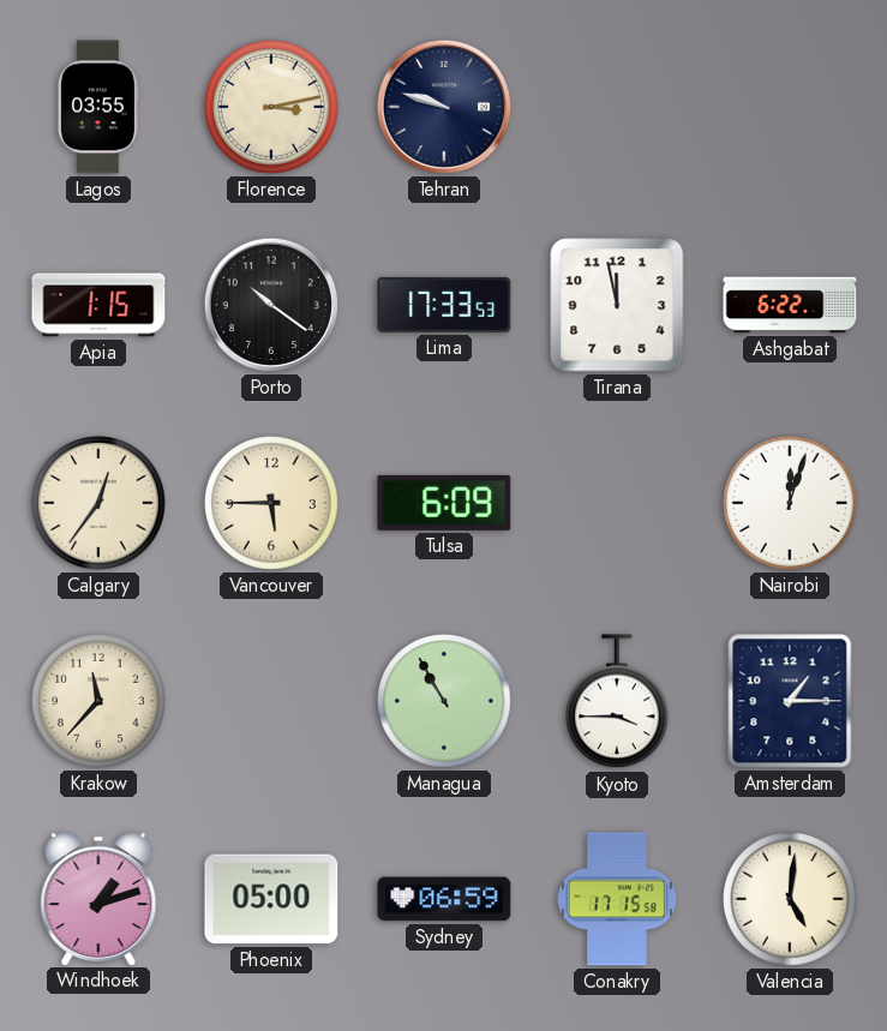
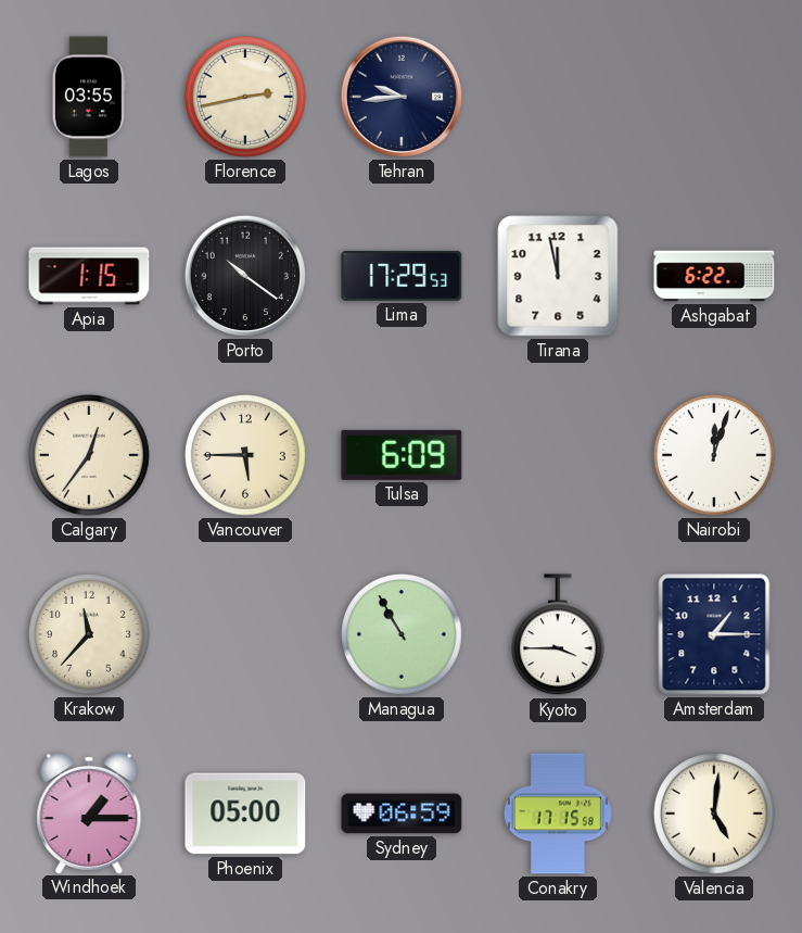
Florence: 3:13 -> 2:43
Tehran: 9:48 -> 9:44
Lima: 17:33 -> 17:29
Windhoek: 1:12 -> 1:15
